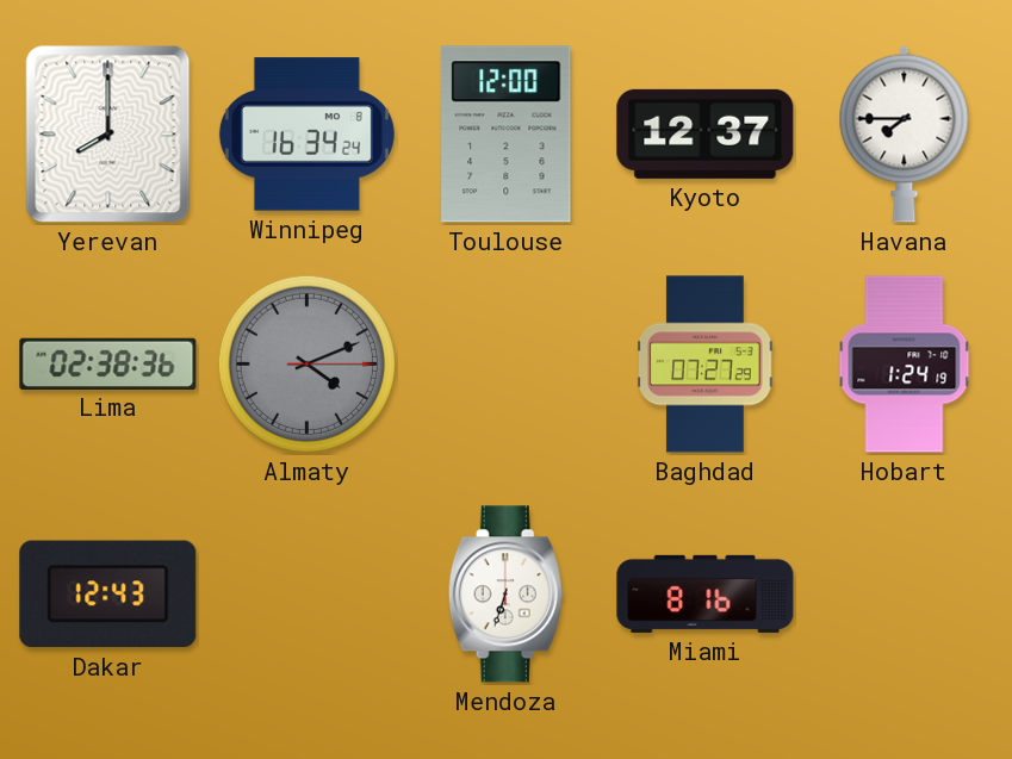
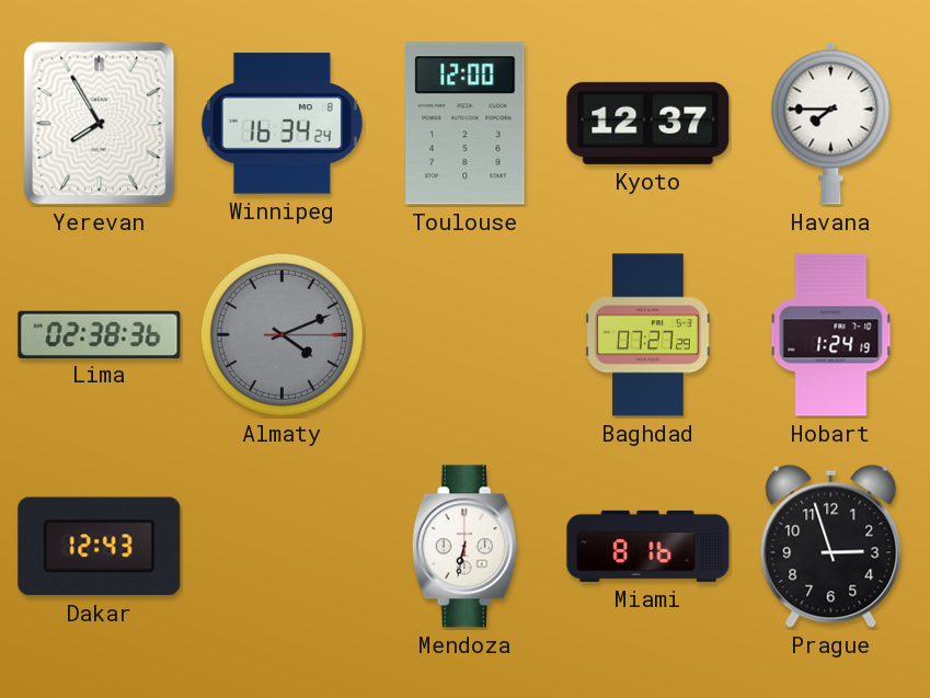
Yerevan: 8:00 -> 7:55
Mendoza: 6:33 -> 6:32
Prague: none -> 2:57
